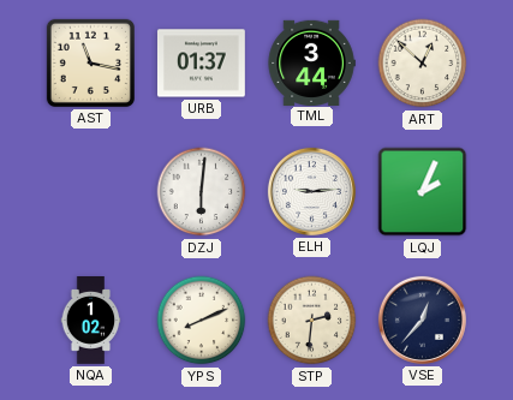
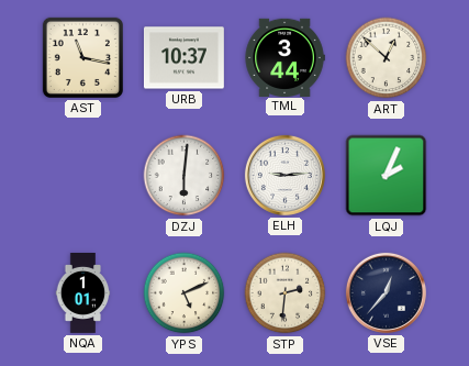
URB: 01:37 -> 10:37
NQA: 1:02 -> 1:01
YPS: 8:11 -> 5:11
